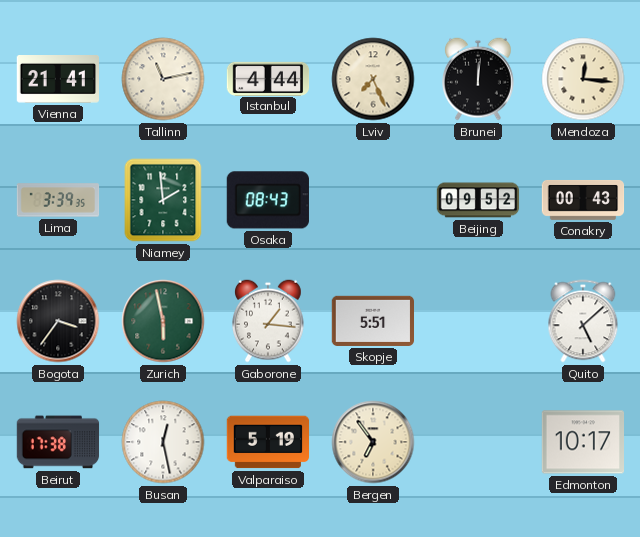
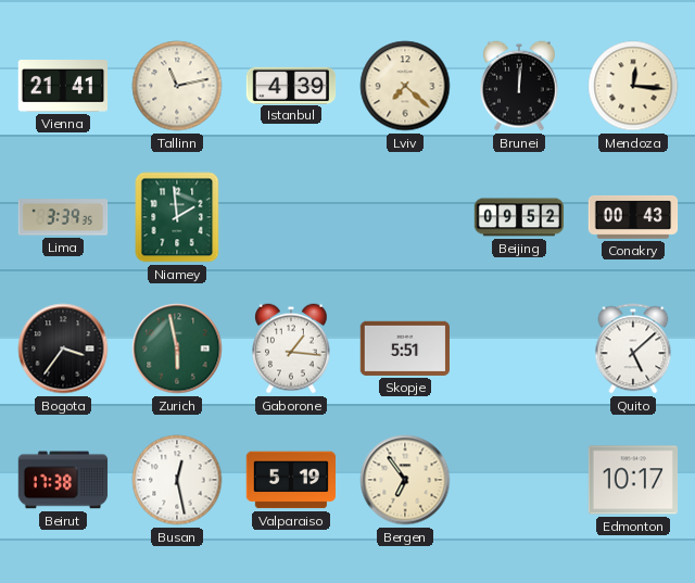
Istanbul: 4:44 -> 4:39
Lviv: 7:26 -> 7:22
Osaka: 08:43 -> none
